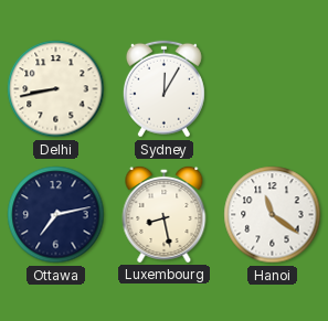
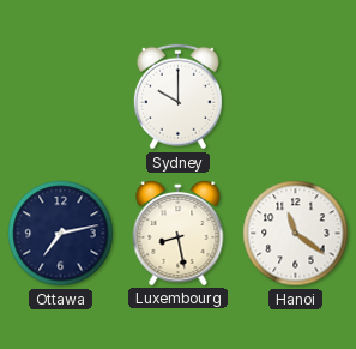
Delhi: 8:43 -> none
Sydney: 12:05 -> 10:00
